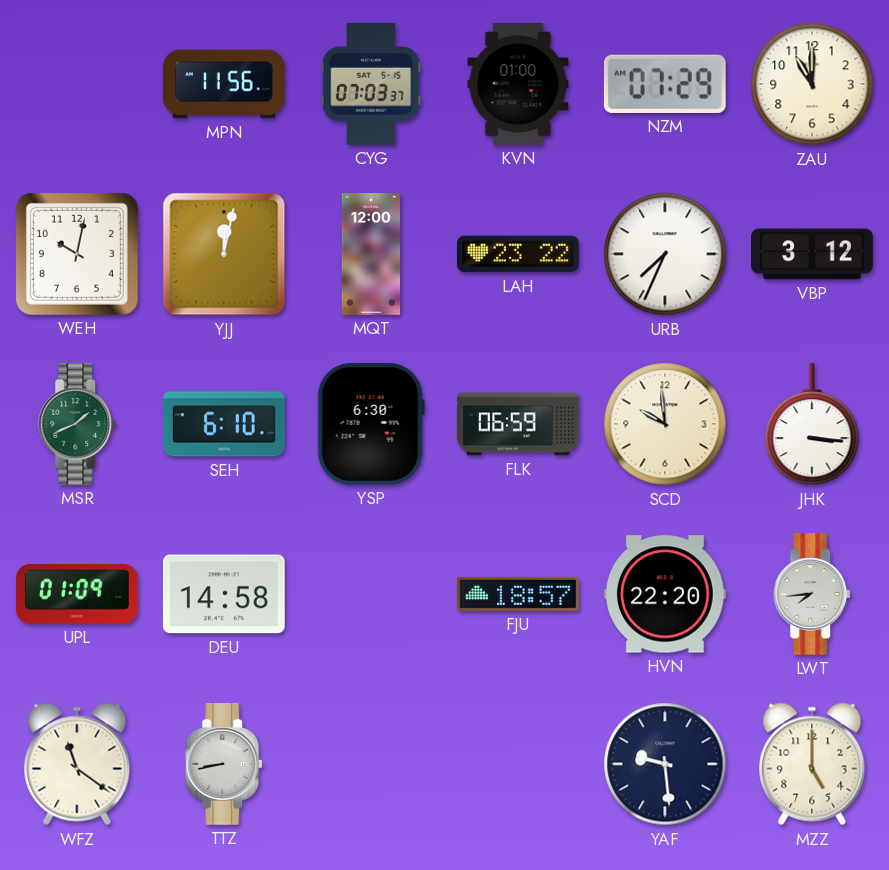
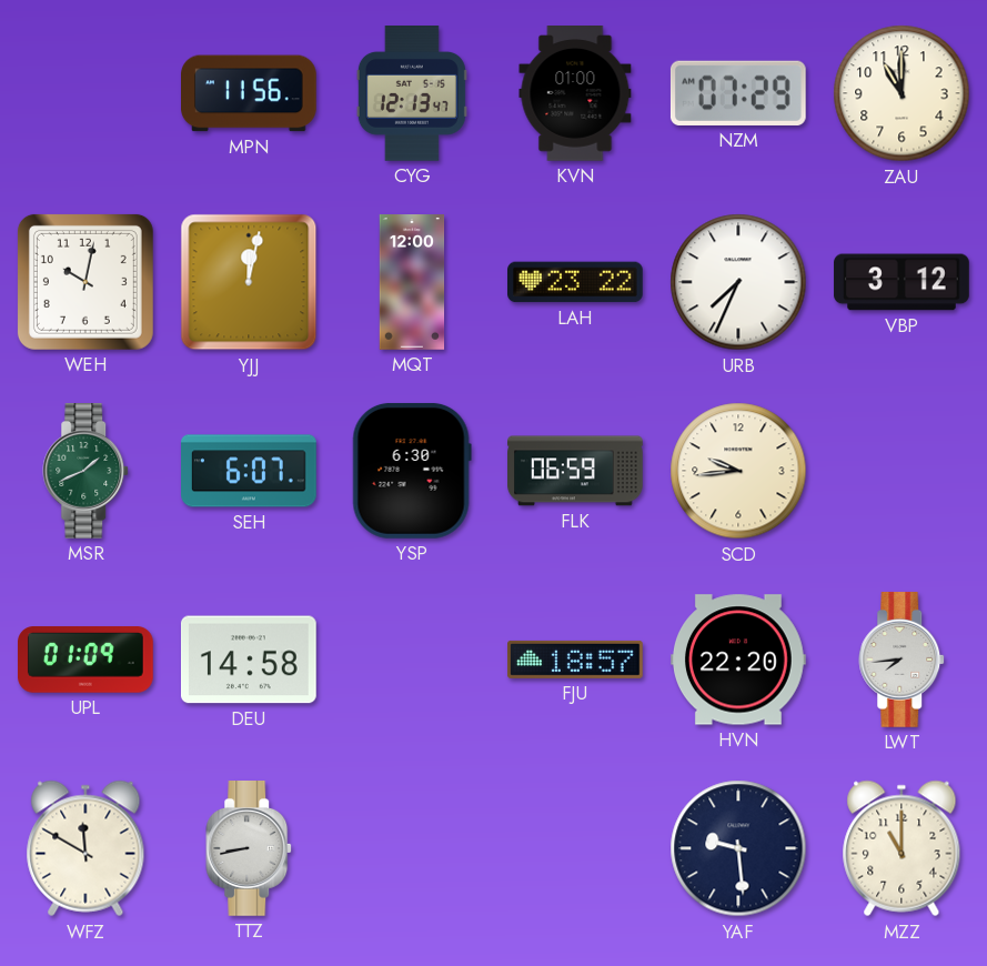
CYG: 07:03 -> 12:13
SEH: 6:10 -> 6:07
SCD: 9:59 -> 9:44
JHK: 3:16 -> none
WFZ: 11:21 -> 11:50
MZZ: 5:00 -> 11:00
